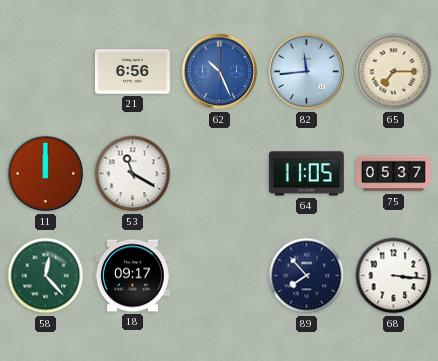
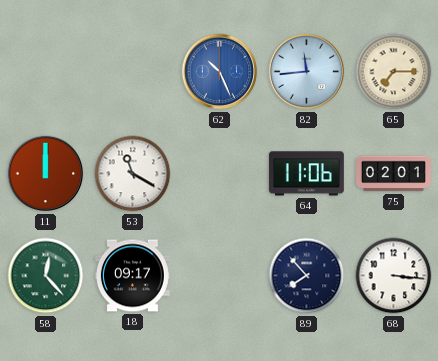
21: 6:56 -> none
64: 11:05 -> 11:06
75: 05:37 -> 02:01
